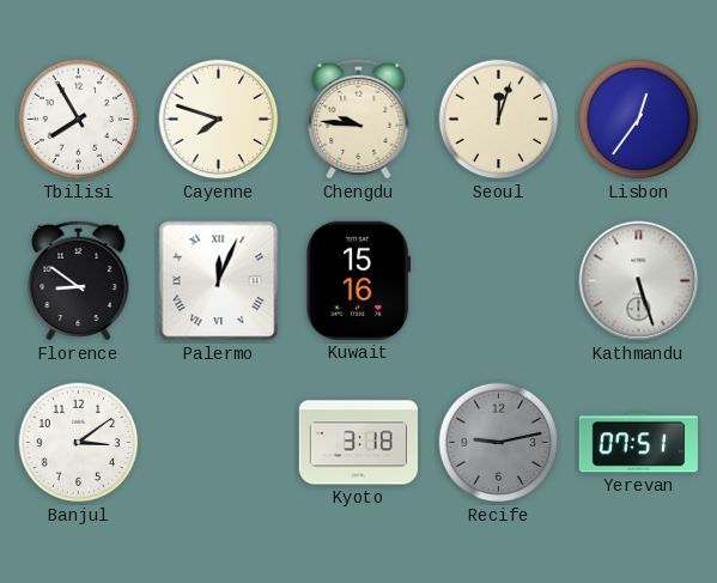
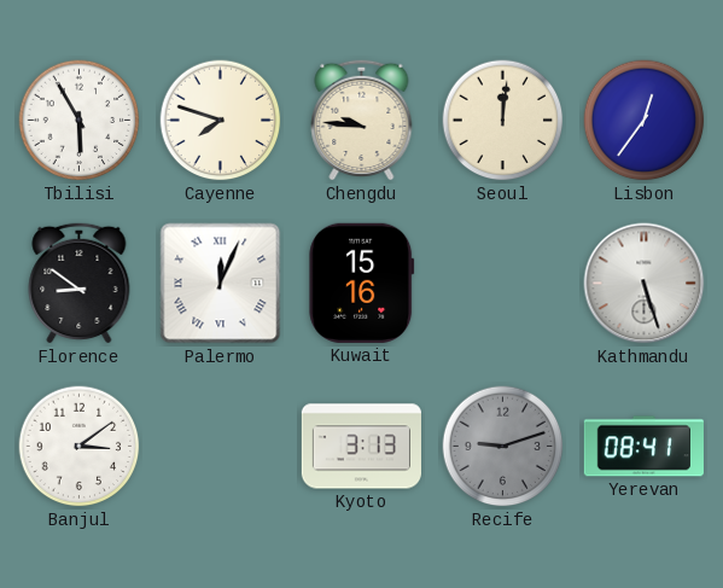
Tbilisi: 7:55 -> 5:55
Seoul: 12:03 -> 12:01
Kyoto: 3:18 -> 3:13
Recife: 9:13 -> 9:12
Yerevan: 07:51 -> 08:41
